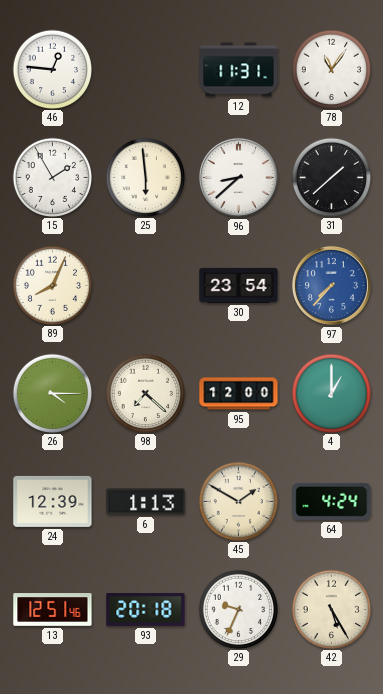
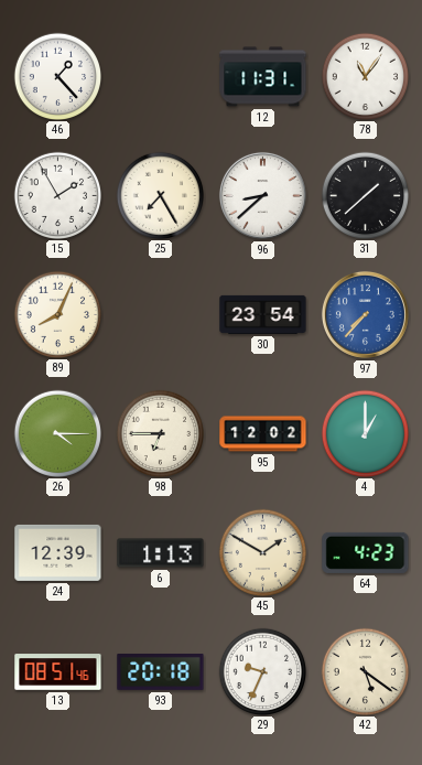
46: 12:46 -> 1:23
25: 5:59 -> 7:25
98: 7:22 -> 6:45
95: 12:00 -> 12:02
64: 4:24 -> 4:23
13: 12:51 -> 08:51
42: 5:25 -> 5:21
